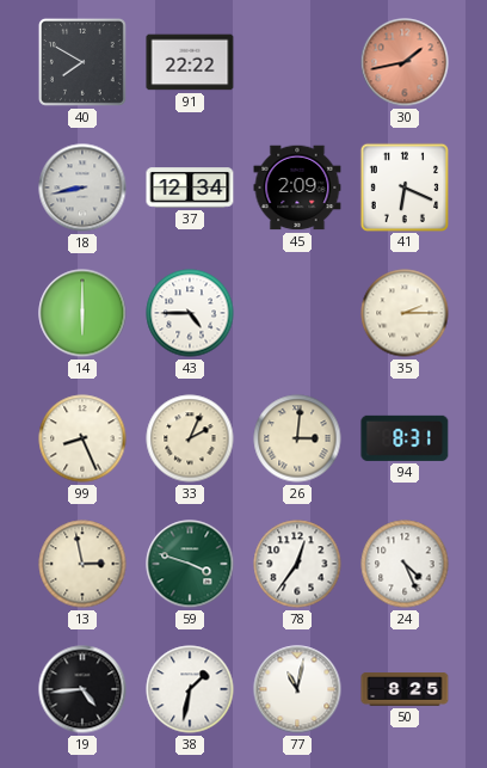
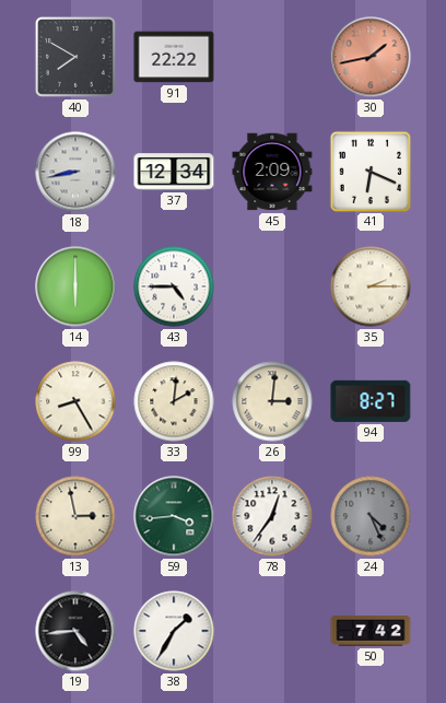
99: 8:26 -> 8:25
33: 2:04 -> 2:01
94: 8:31 -> 8:27
59: 3:48 -> 3:44
24 dial: white -> grey
38: 1:32 -> 1:35
77: 11:02 -> none
50: 8:25 -> 7:42
